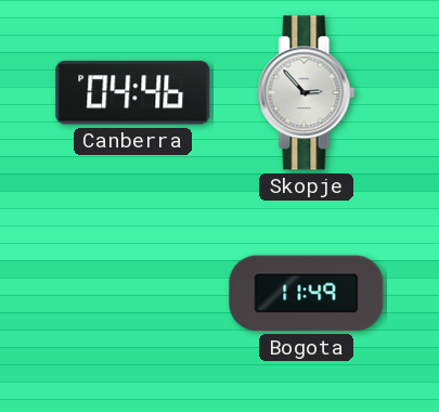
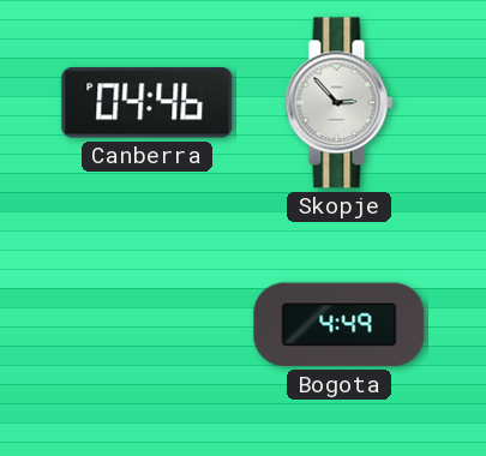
Bogota: 11:49 -> 4:49
